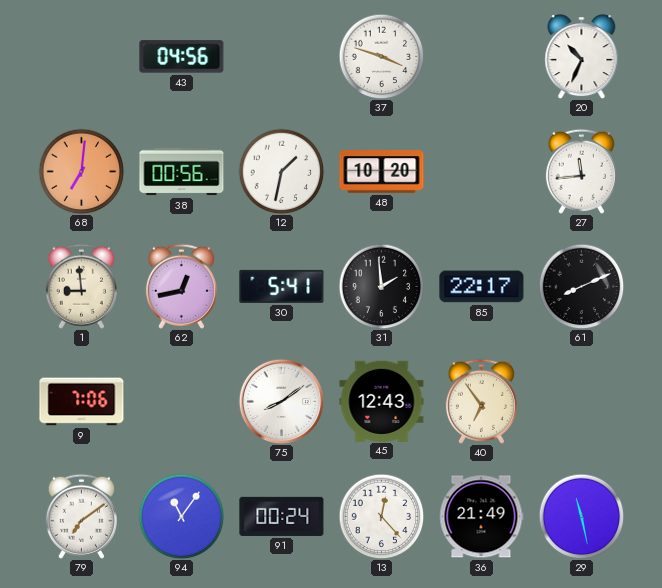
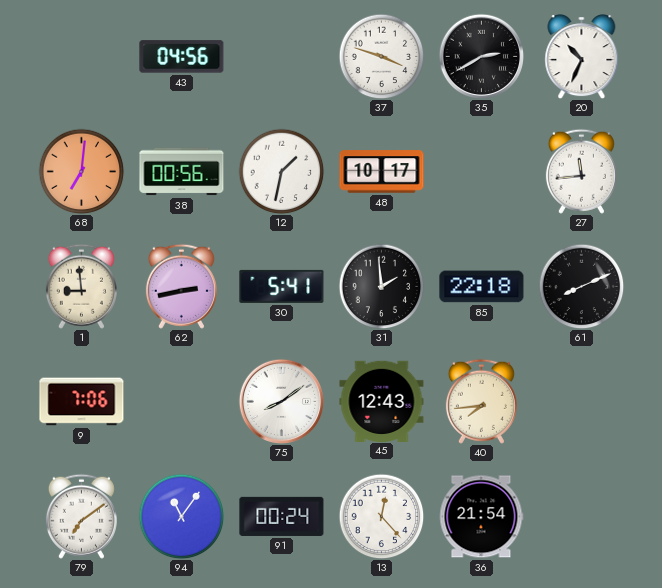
35: none -> 2:40
48: 10:20 -> 10:17
62: 12:43 -> 2:43
85: 22:17 -> 22:18
40: 6:54 -> 7:44
36: 21:49 -> 21:54
29: 11:28 -> none
